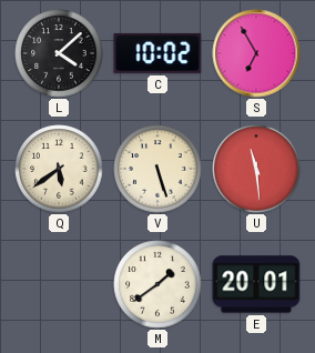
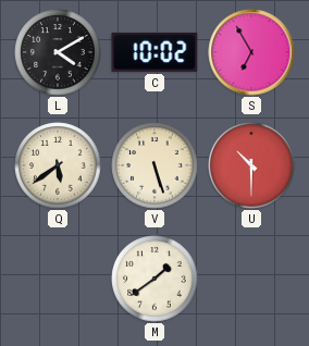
L: 4:08 -> 4:10
U: 11:29 -> 10:30
E: 20:01 -> none
